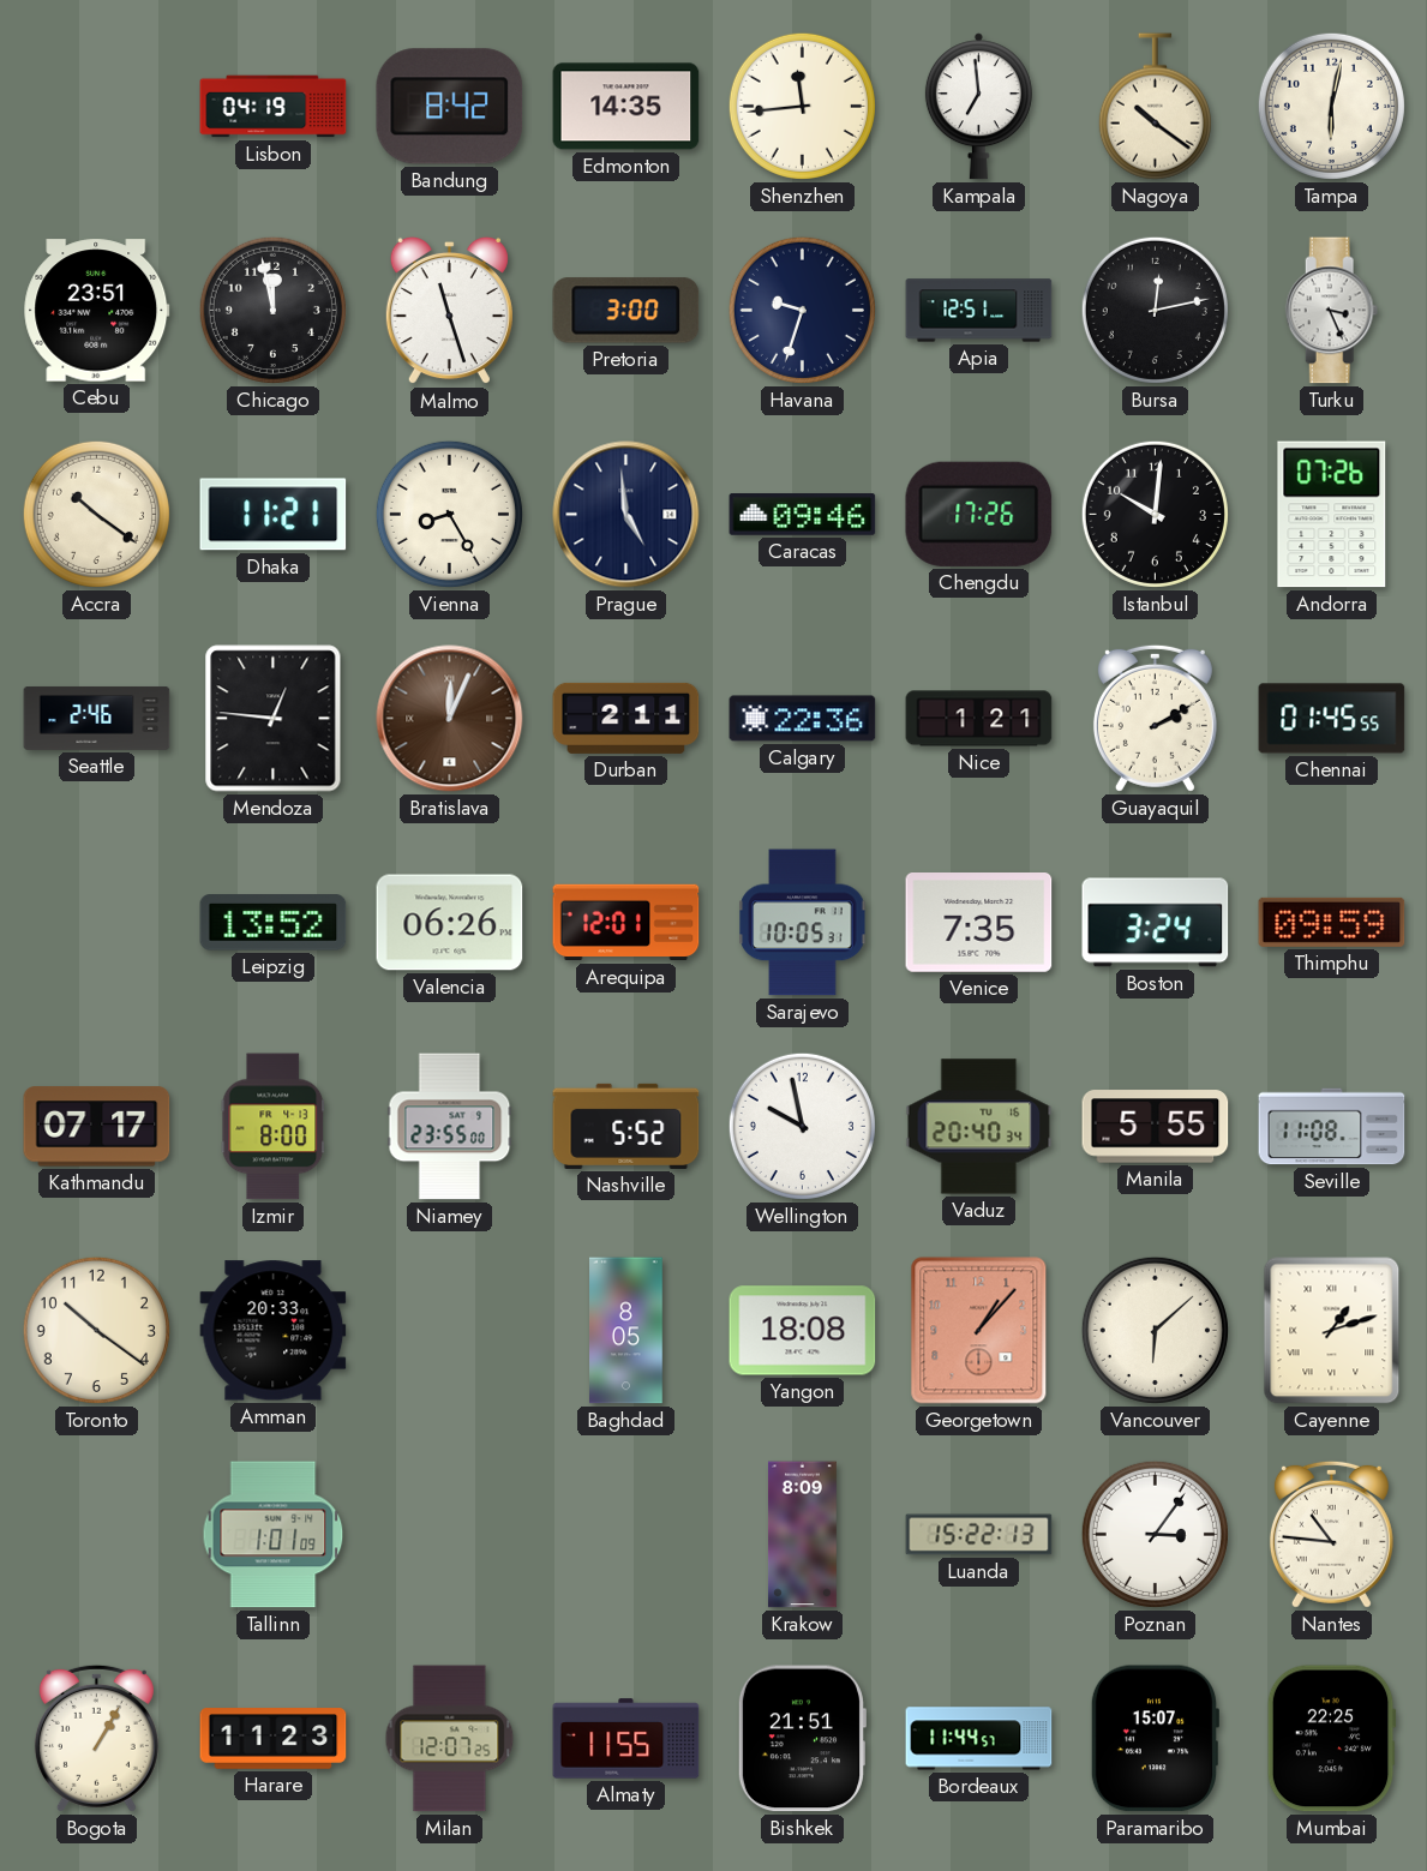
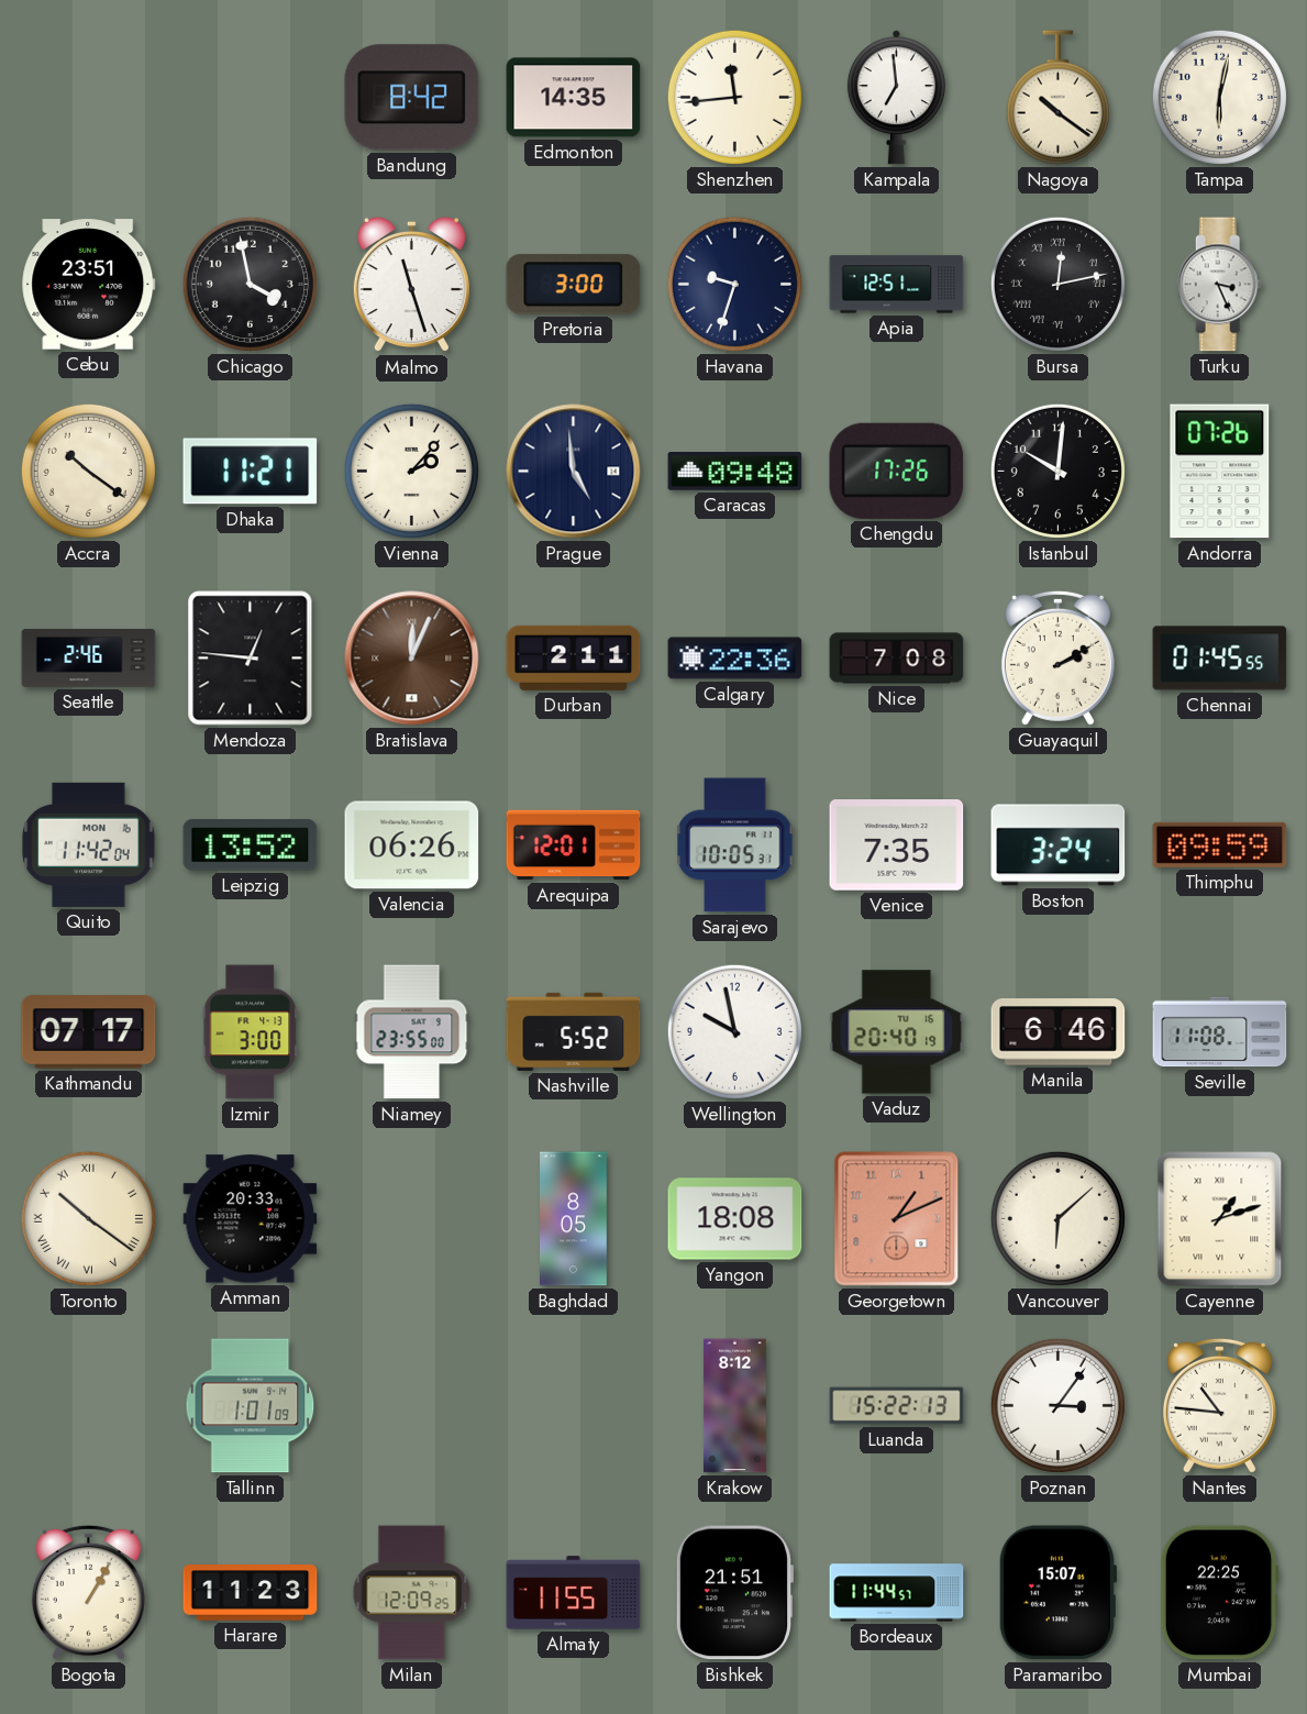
Lisbon: 04:19 -> none
Chicago: 11:58 -> 3:58
Bursa numerals: Arabic -> Roman
Vienna: 8:25 -> 2:07
Caracas: 09:46 -> 09:48
Nice: 1:21 -> 7:08
Quito: none -> 11:42
Izmir: 8:00 -> 3:00
Vaduz: 20:40:34 -> 20:40:19
Manila: 5:55 -> 6:46
Toronto numerals: Arabic -> Roman
Georgetown: 1:07 -> 1:11
Krakow: 8:09 -> 8:12
Milan: 12:07 -> 12:09
